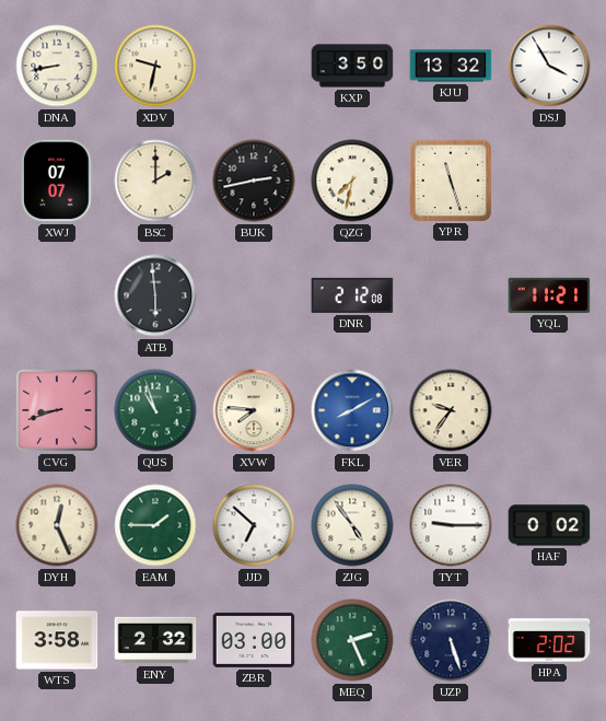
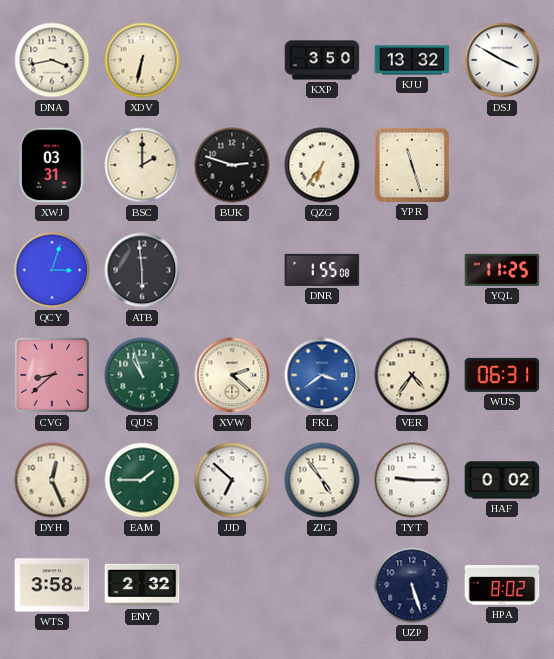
DNA: 8:43 -> 3:43
XDV: 9:32 -> 6:32
DSJ: 3:55 -> 3:50
XWJ: 07:07 -> 03:31
BUK: 2:43 -> 2:48
QZG: 7:32 -> 6:36
QCY: none -> 3:03
DNR: 2:12 -> 1:55
YQL: 11:21 -> 11:25
CVG: 8:42 -> 8:38
XVW: 7:46 -> 2:22
FKL: 8:10 -> 3:39
VER: 9:36 -> 4:36
WUS: none -> 06:31
ZBR: 03:00 -> none
MEQ: 2:26 -> none
HPA: 2:02 -> 8:02
